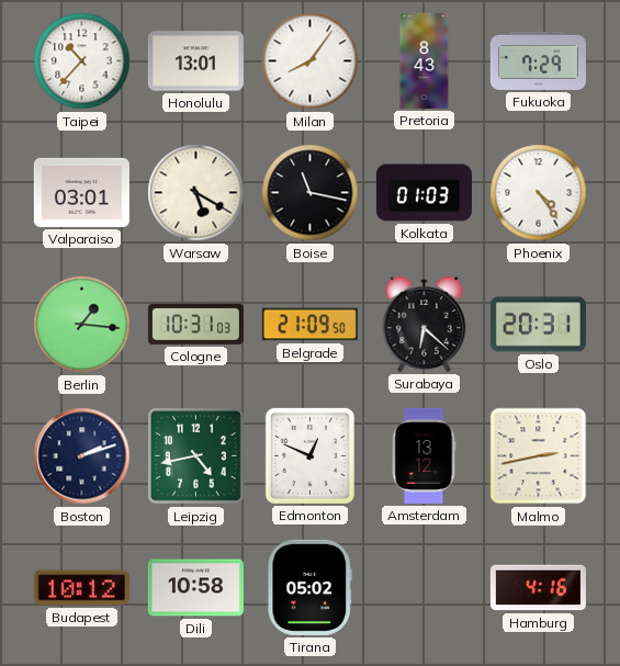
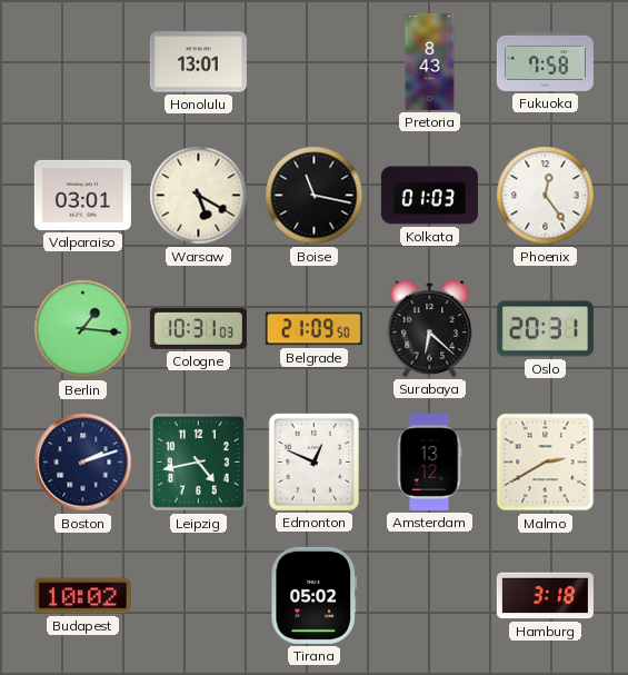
Taipei: 10:37 -> none
Milan: 8:06 -> none
Fukuoka: 7:29 -> 7:58
Phoenix: 4:24 -> 12:24
Malmo: 2:43 -> 2:40
Budapest: 10:12 -> 10:02
Dili: 10:58 -> none
Hamburg: 4:16 -> 3:18
